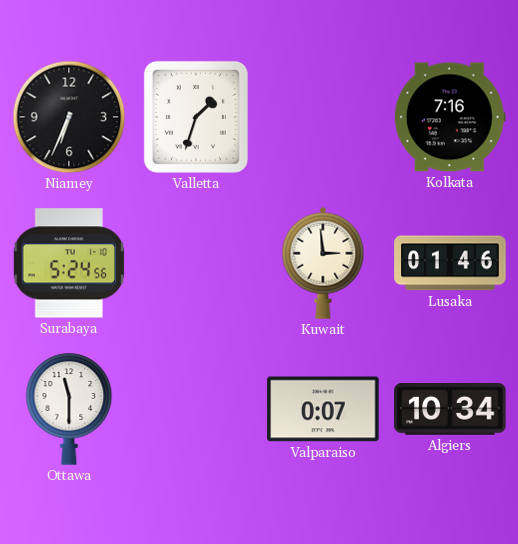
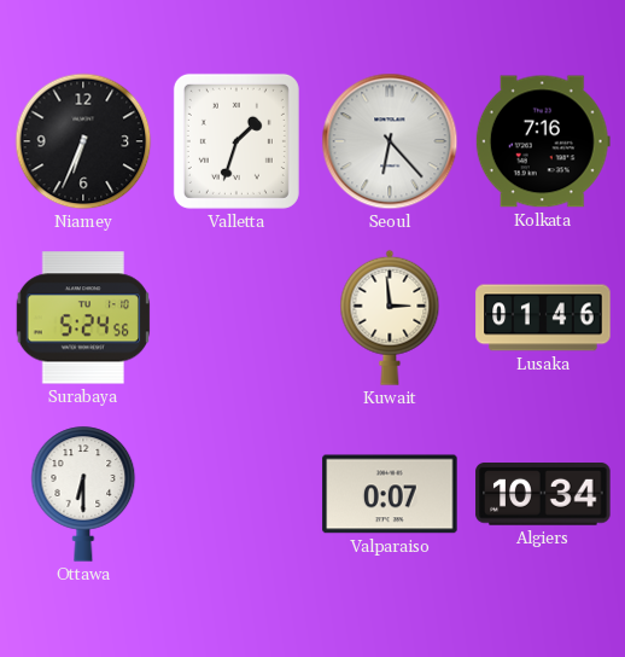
Seoul: none -> 6:23
Ottawa: 11:30 -> 6:30
